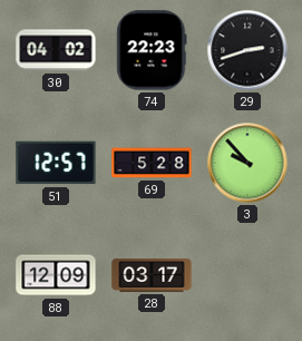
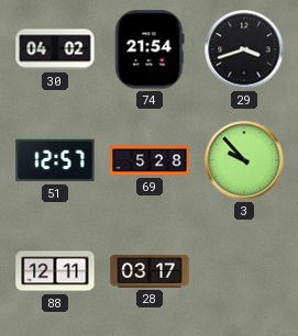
74: 22:23 -> 21:54
29: 2:42 -> 3:42
88: 12:09 -> 12:11
